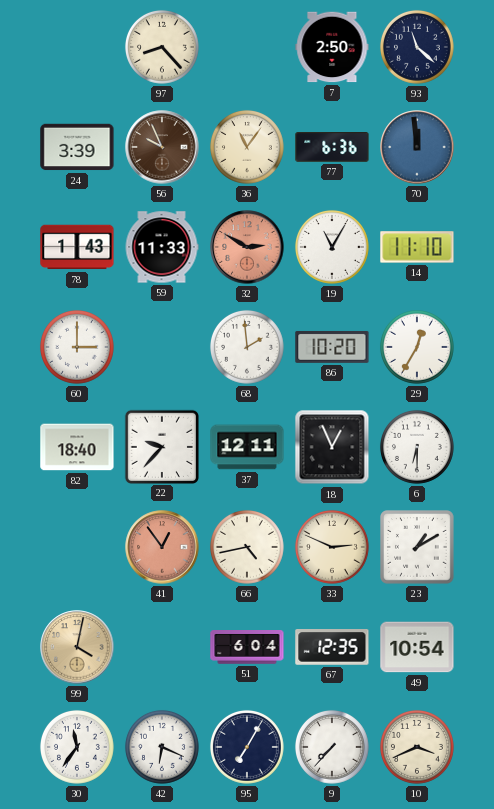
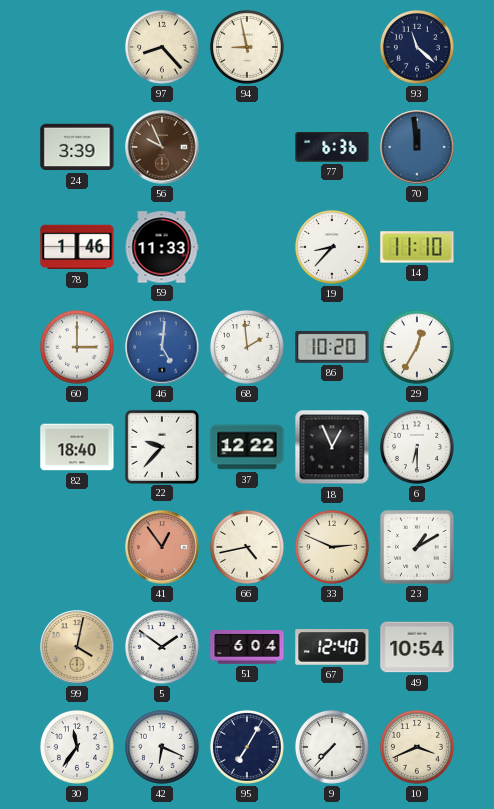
94: none -> 8:58
7: 2:50 -> none
36: 11:06 -> none
78: 1:43 -> 1:46
32: 2:50 -> none
19: 11:05 -> 8:37
46: none -> 5:01
37: 12:11 -> 12:22
5: none -> 1:51
67: 12:35 -> 12:40
